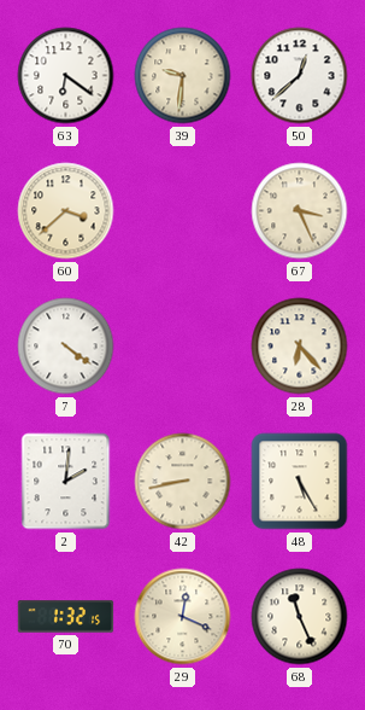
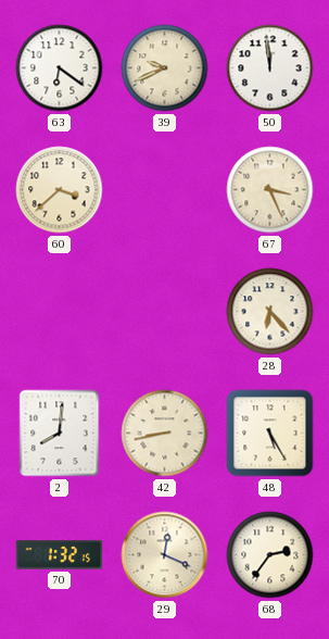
39: 9:31 -> 9:41
50: 12:38 -> 11:59
7: 4:21 -> none
2: 2:01 -> 8:01
68: 11:26 -> 2:36
